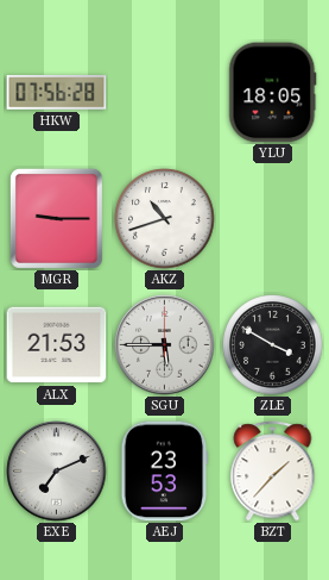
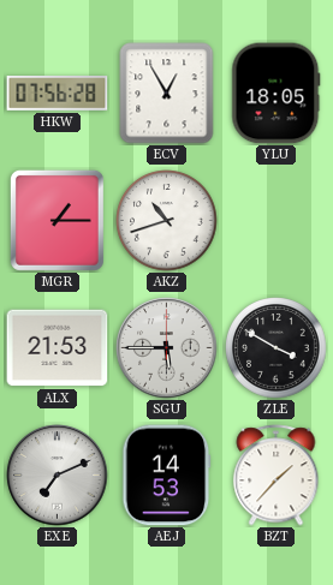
ECV: none -> 12:55
MGR: 9:15 -> 1:15
AEJ: 23:53 -> 14:53
